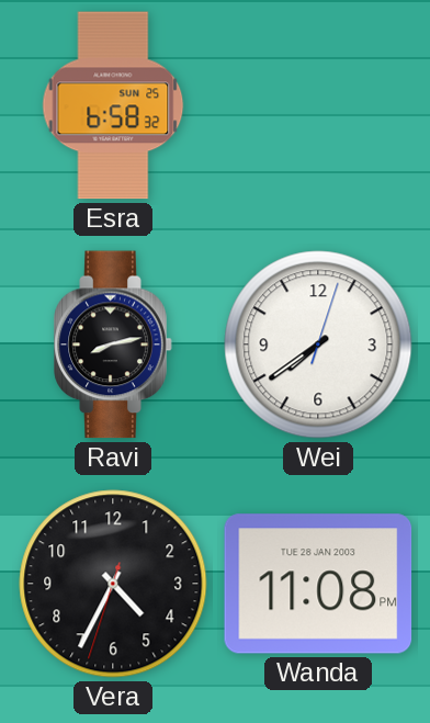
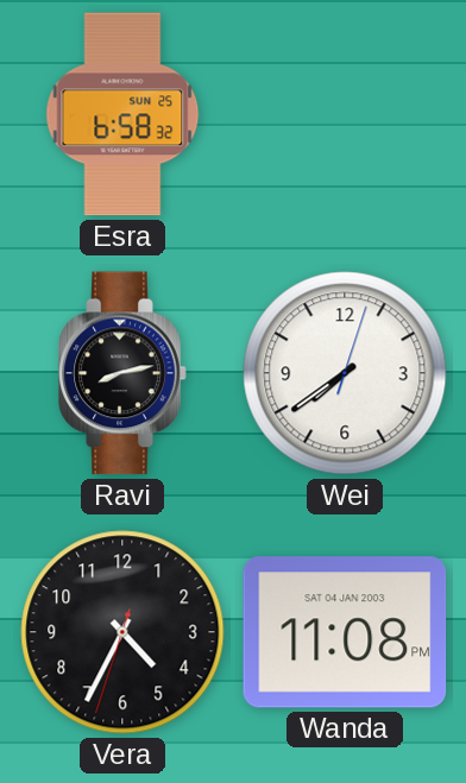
Wanda date: TUE 28 JAN 2003 -> SAT 04 JAN 2003
